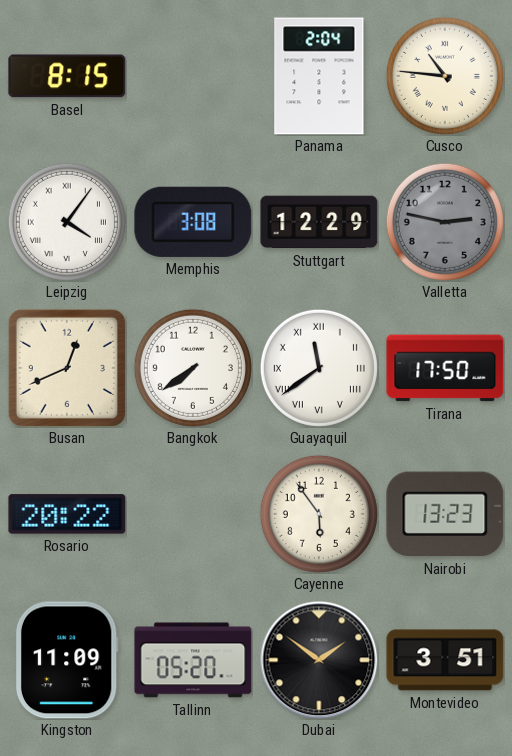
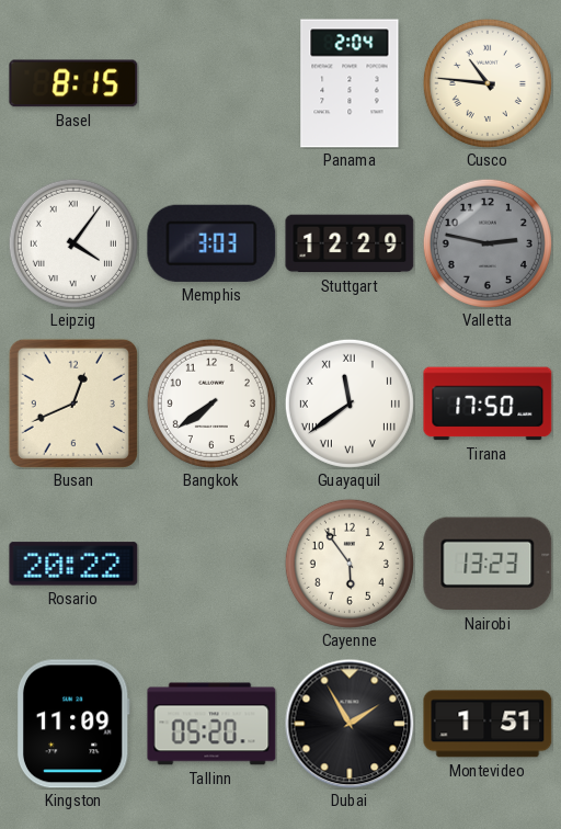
Memphis: 3:08 -> 3:03
Dubai: 1:51 -> 1:55
Montevideo: 3:51 -> 1:51
